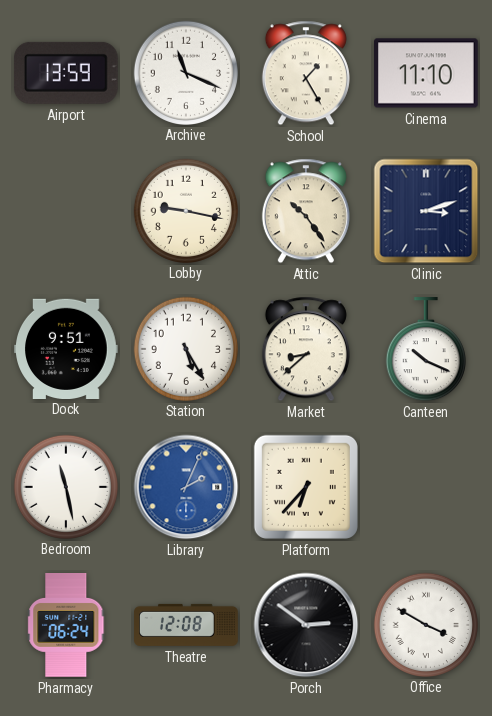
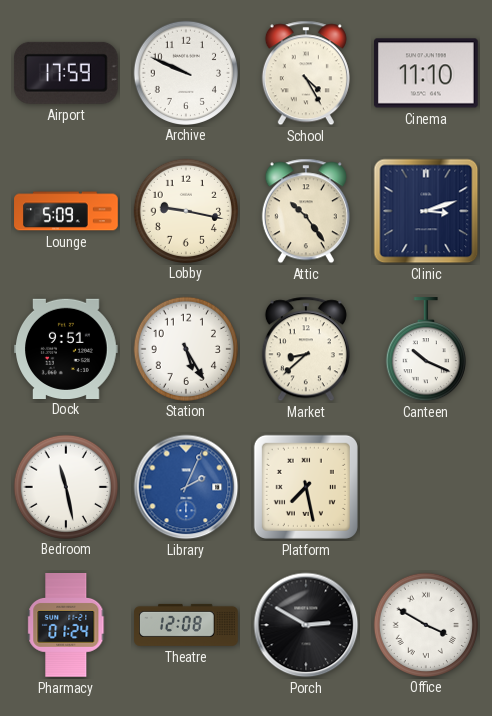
Airport: 13:59 -> 17:59
Archive: 11:19 -> 9:49
School: 1:25 -> 4:25
Lounge: none -> 5:09
Platform: 6:37 -> 7:28
Pharmacy: 06:24 -> 01:24
Porch: 2:51 -> 2:50
